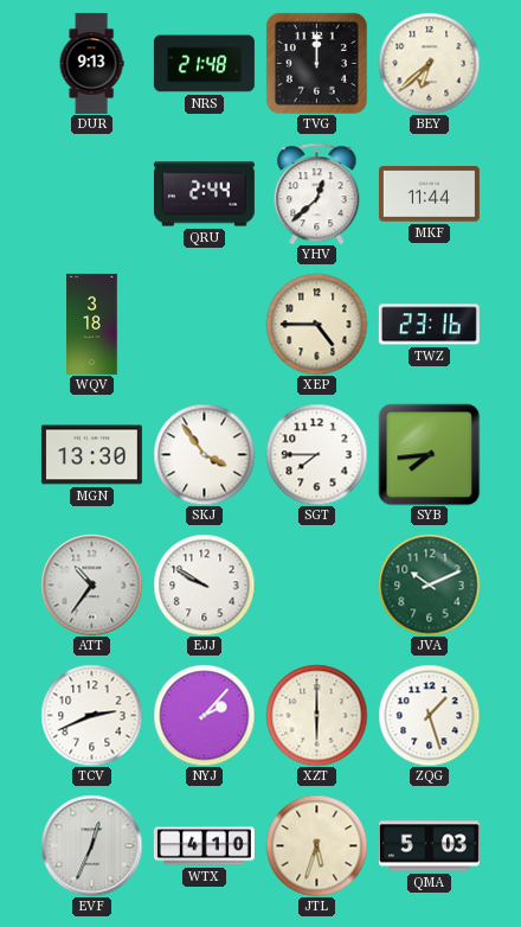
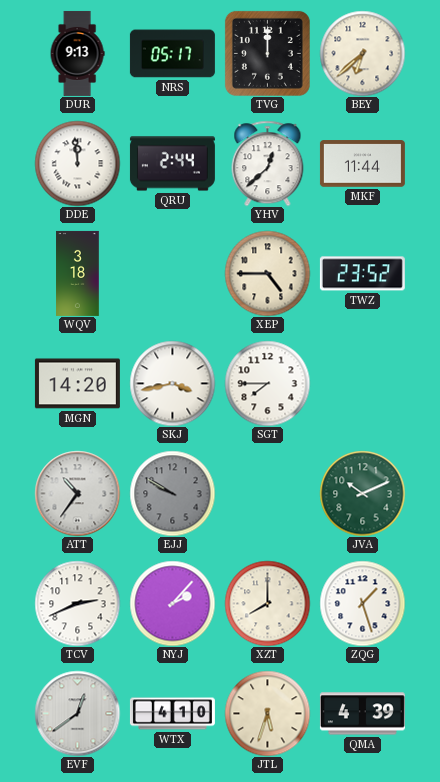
NRS: 21:48 -> 05:17
DDE: none -> 11:59
TWZ: 23:16 -> 23:52
MGN: 13:30 -> 14:20
SKJ: 3:54 -> 3:43
SYB: 7:44 -> none
EJJ dial: white -> grey
XZT: 6:00 -> 8:00
EVF: 12:34 -> 12:39
QMA: 5:03 -> 4:39
